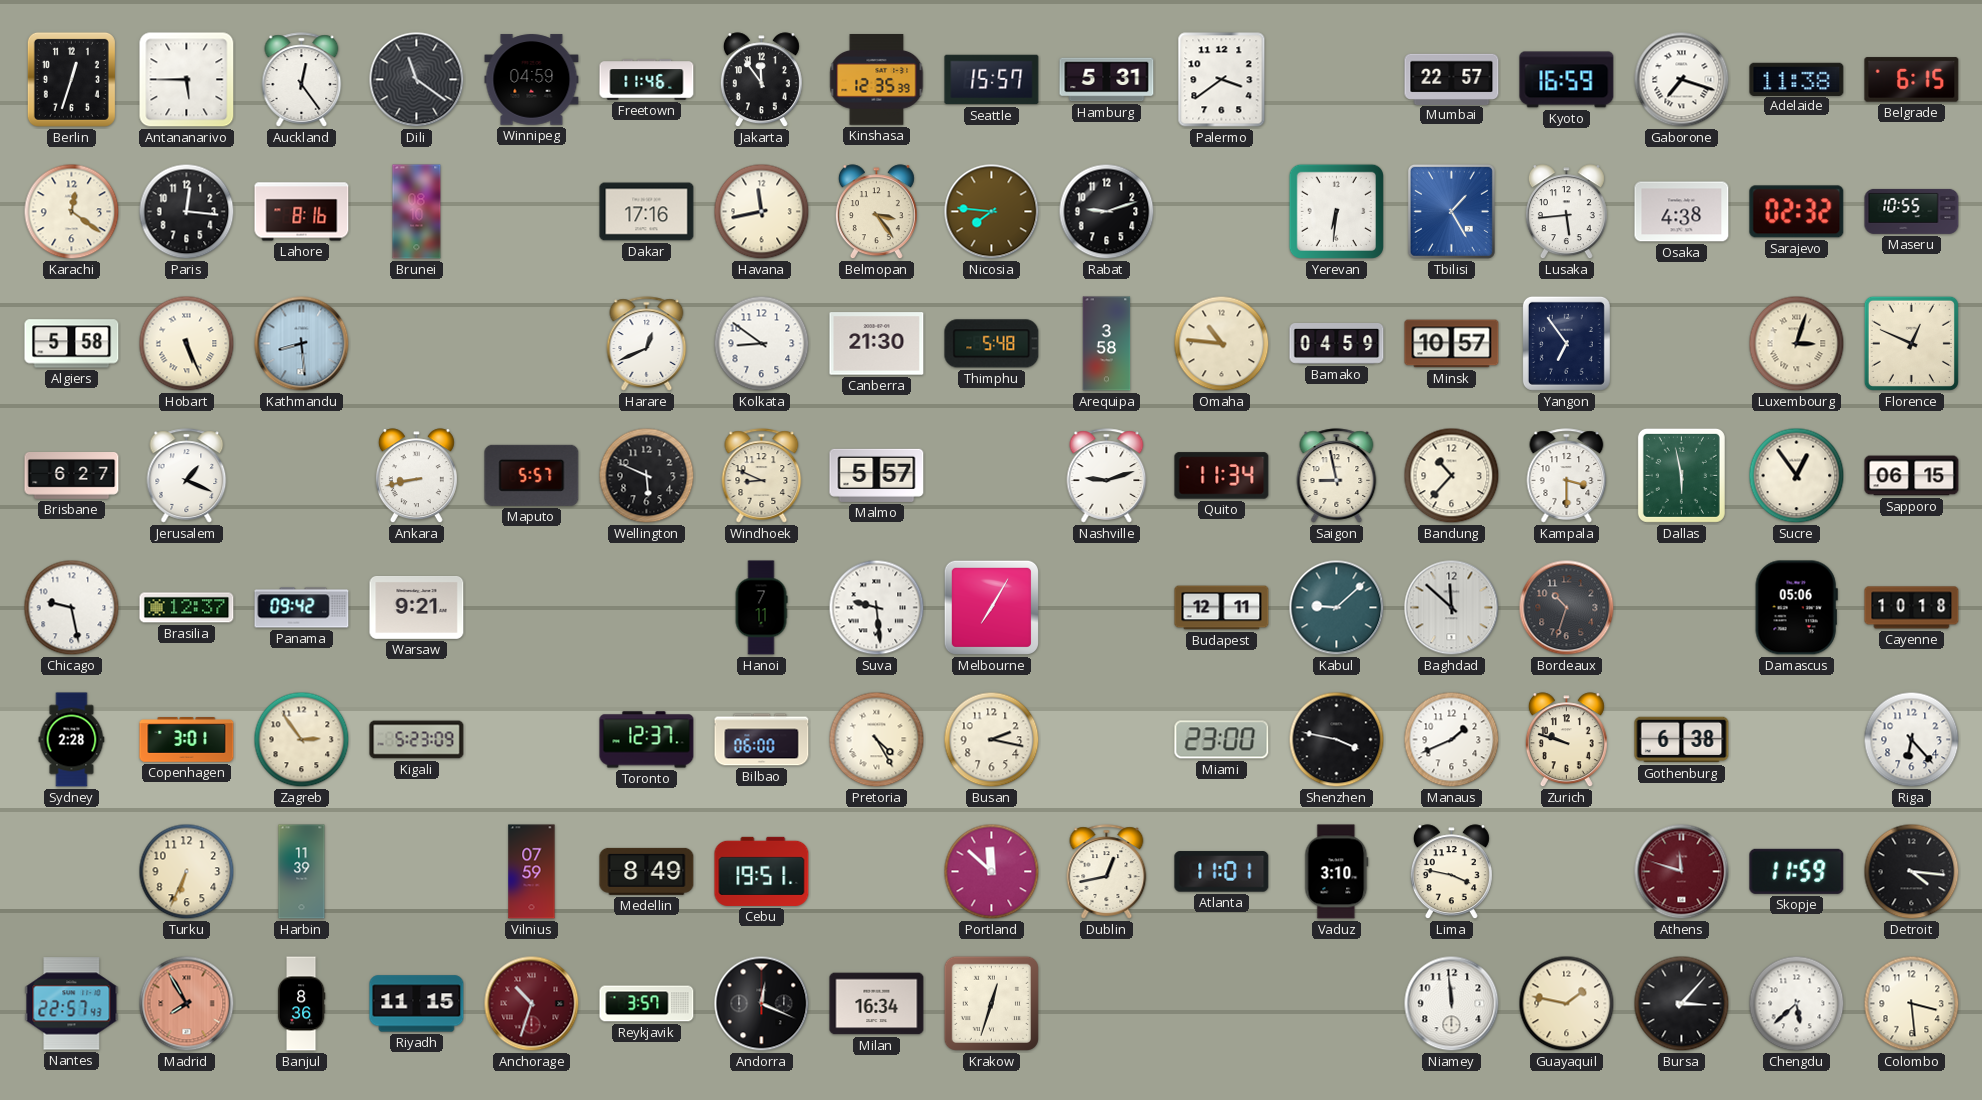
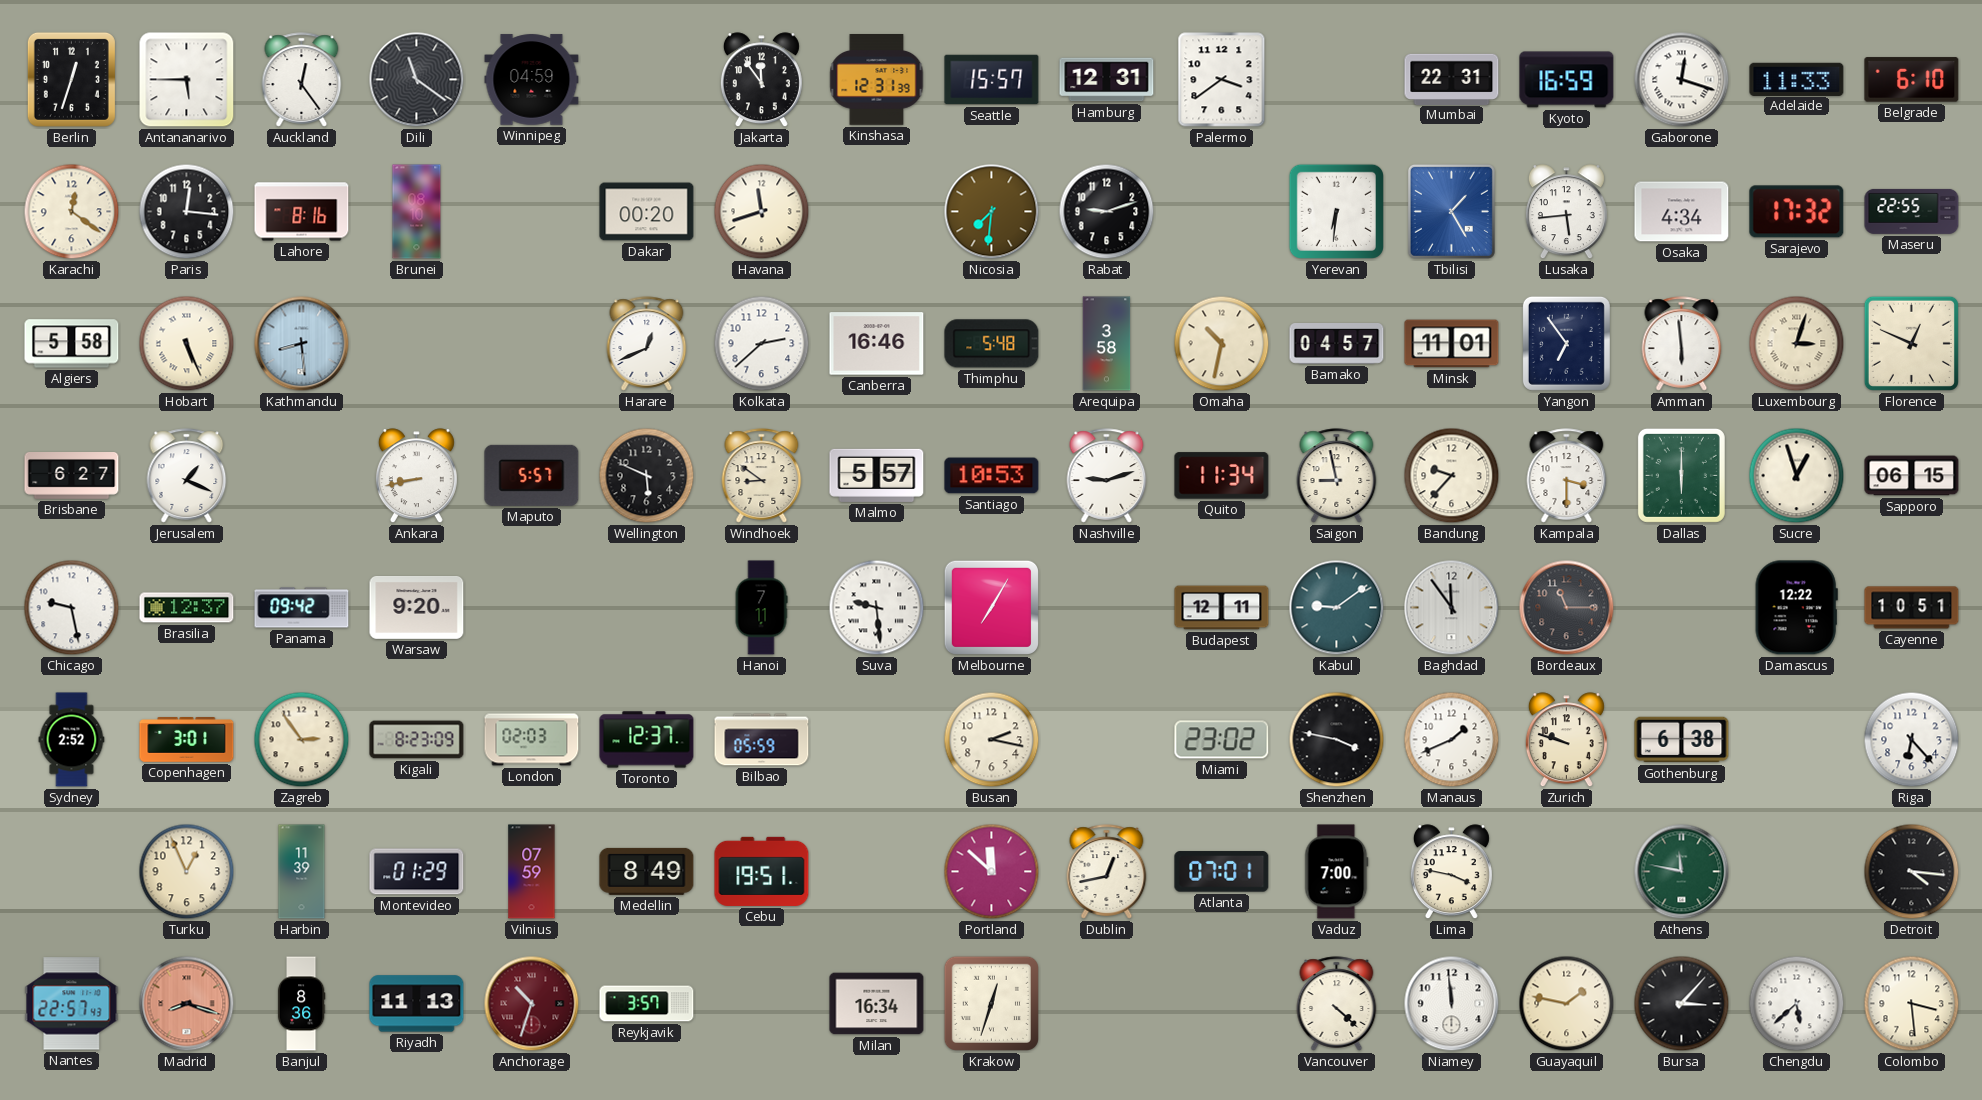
Freetown: 11:46 -> none
Kinshasa: 12:35 -> 12:31
Hamburg: 5:31 -> 12:31
Mumbai: 22:57 -> 22:31
Gaborone: 7:18 -> 12:18
Adelaide: 11:38 -> 11:33
Belgrade: 6:15 -> 6:10
Dakar: 17:16 -> 00:20
Havana: 11:43 -> 11:42
Belmopan: 3:24 -> none
Nicosia: 7:46 -> 7:31
Osaka: 4:38 -> 4:34
Sarajevo: 02:32 -> 17:32
Maseru: 10:55 -> 22:55
Kolkata: 8:51 -> 2:38
Canberra: 21:30 -> 16:46
Omaha: 10:46 -> 10:32
Bamako: 04:59 -> 04:57
Minsk: 10:57 -> 11:01
Amman: none -> 5:59
Windhoek: 8:49 -> 8:51
Santiago: none -> 10:53
Bandung: 10:37 -> 9:37
Dallas: 5:58 -> 6:00
Sucre: 12:54 -> 12:57
Warsaw: 9:21 -> 9:20
Kabul: 9:08 -> 9:09
Baghdad: 11:52 -> 11:54
Bordeaux: 10:33 -> 11:15
Damascus: 05:06 -> 12:22
Cayenne: 10:18 -> 10:51
Sydney: 2:28 -> 2:52
Kigali: 5:23 -> 8:23
London: none -> 02:03
Bilbao: 06:00 -> 05:59
Pretoria: 4:25 -> none
Miami: 23:00 -> 23:02
Turku: 6:34 -> 12:56
Montevideo: none -> 01:29
Atlanta: 11:01 -> 07:01
Vaduz: 3:10 -> 7:00
Athens: 11:48 -> 11:47
Athens dial: burgundy -> green
Skopje: 11:59 -> none
Madrid: 7:55 -> 8:18
Riyadh: 11:15 -> 11:13
Andorra: 12:19 -> none
Vancouver: none -> 4:22
